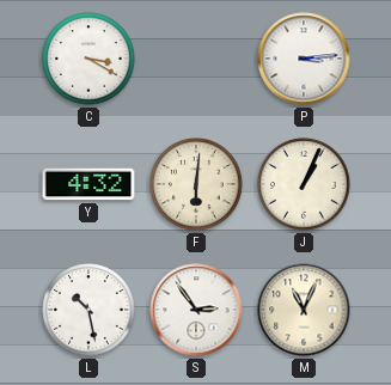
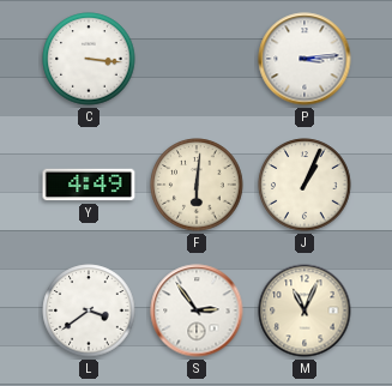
C: 3:20 -> 3:16
Y: 4:32 -> 4:49
L: 10:28 -> 3:39
